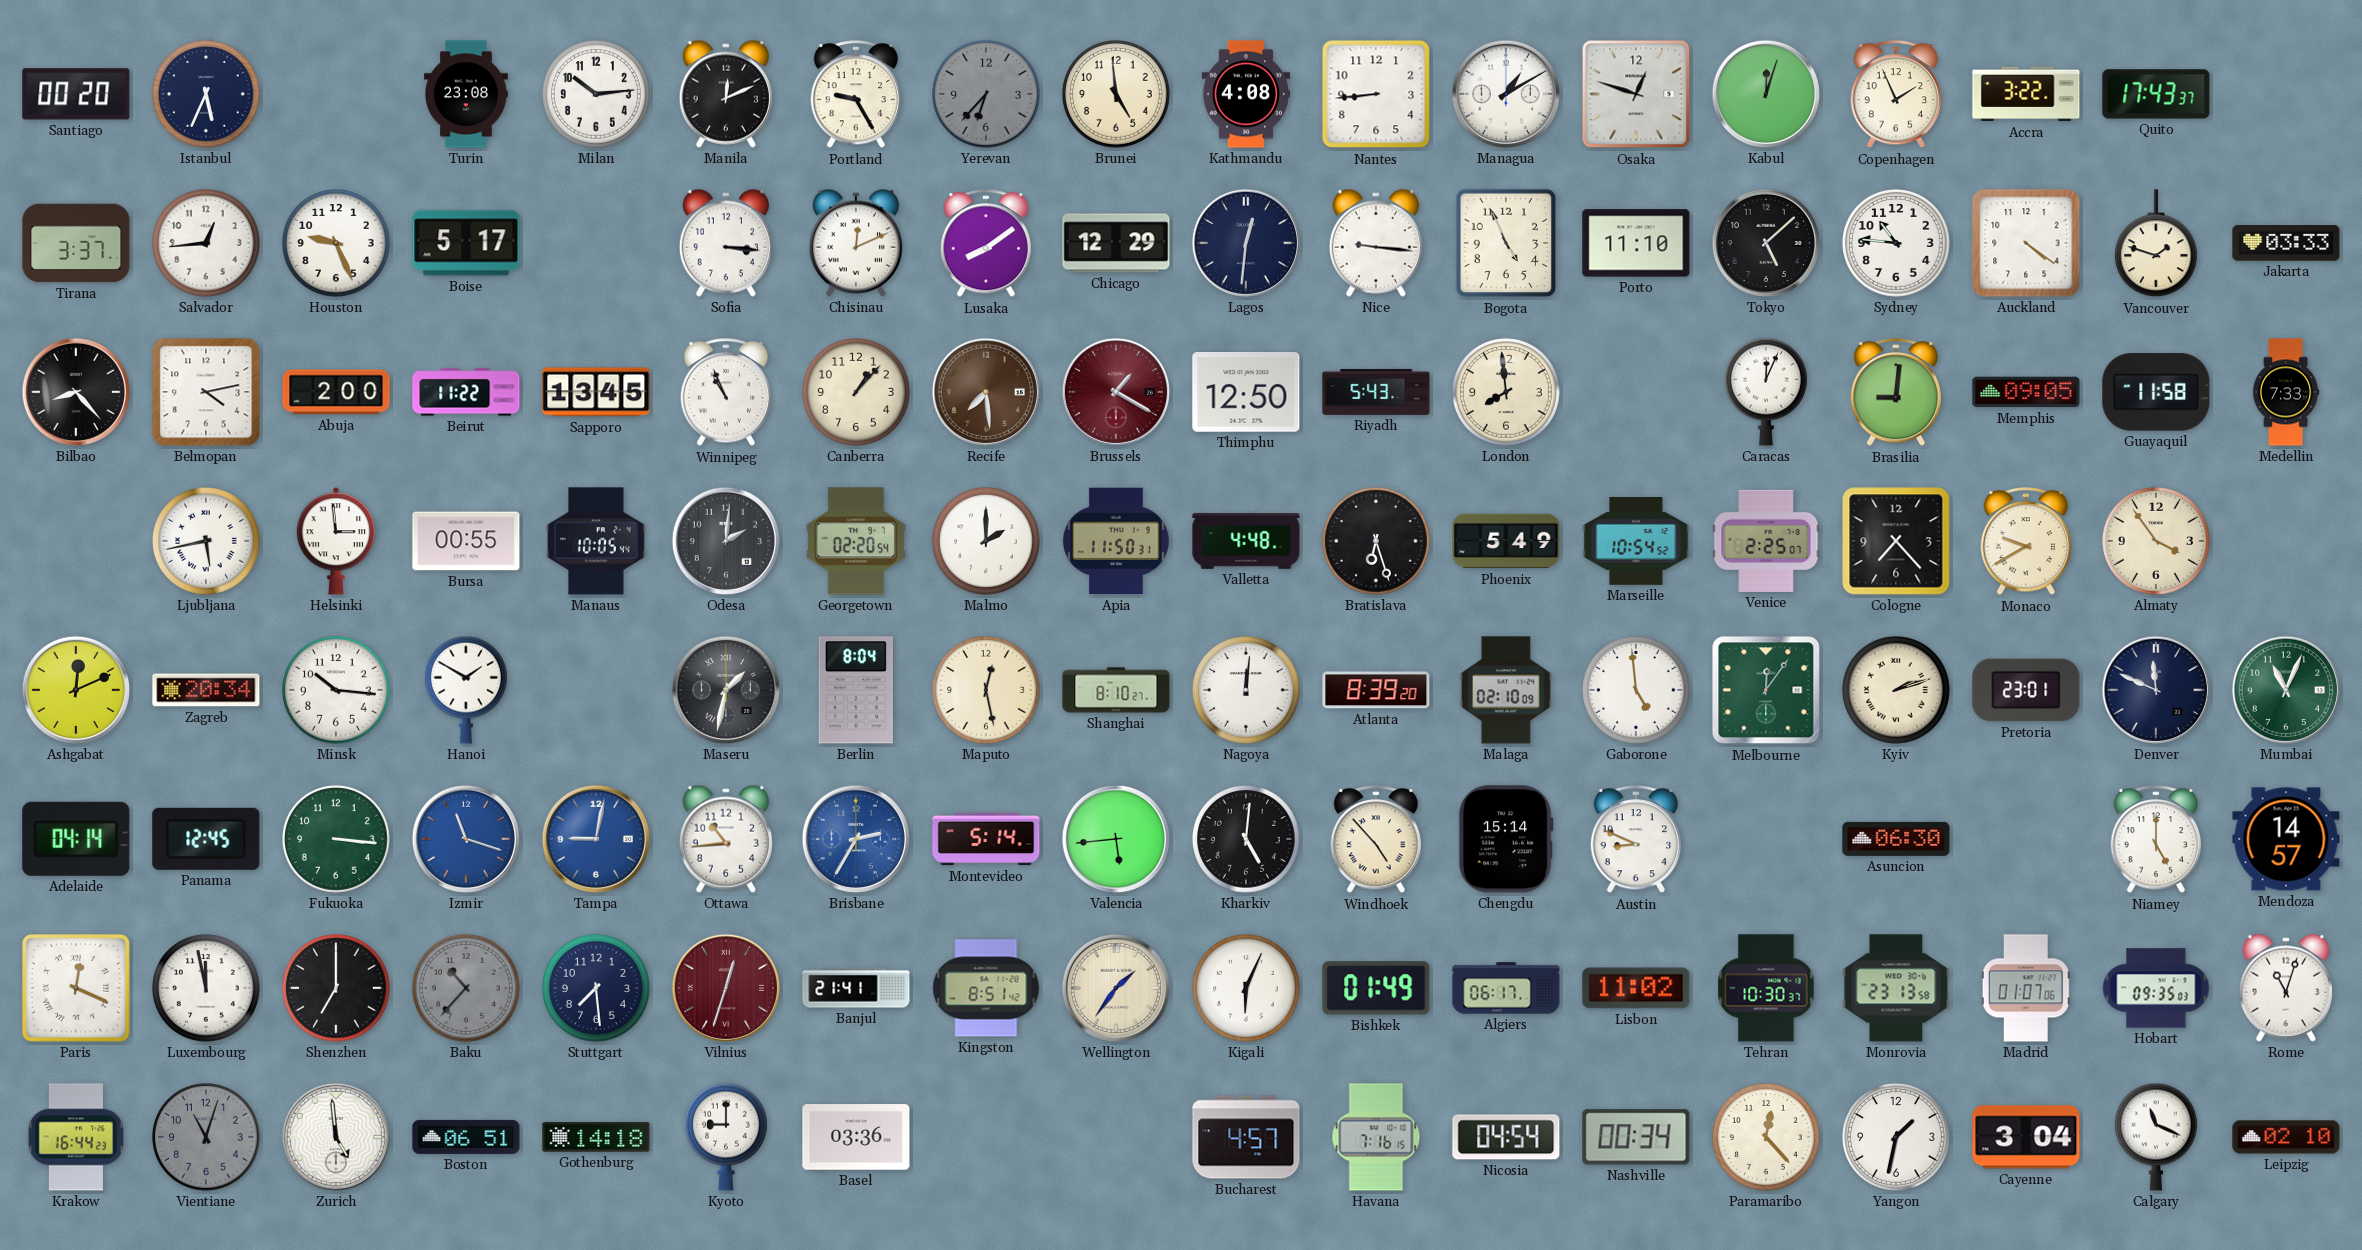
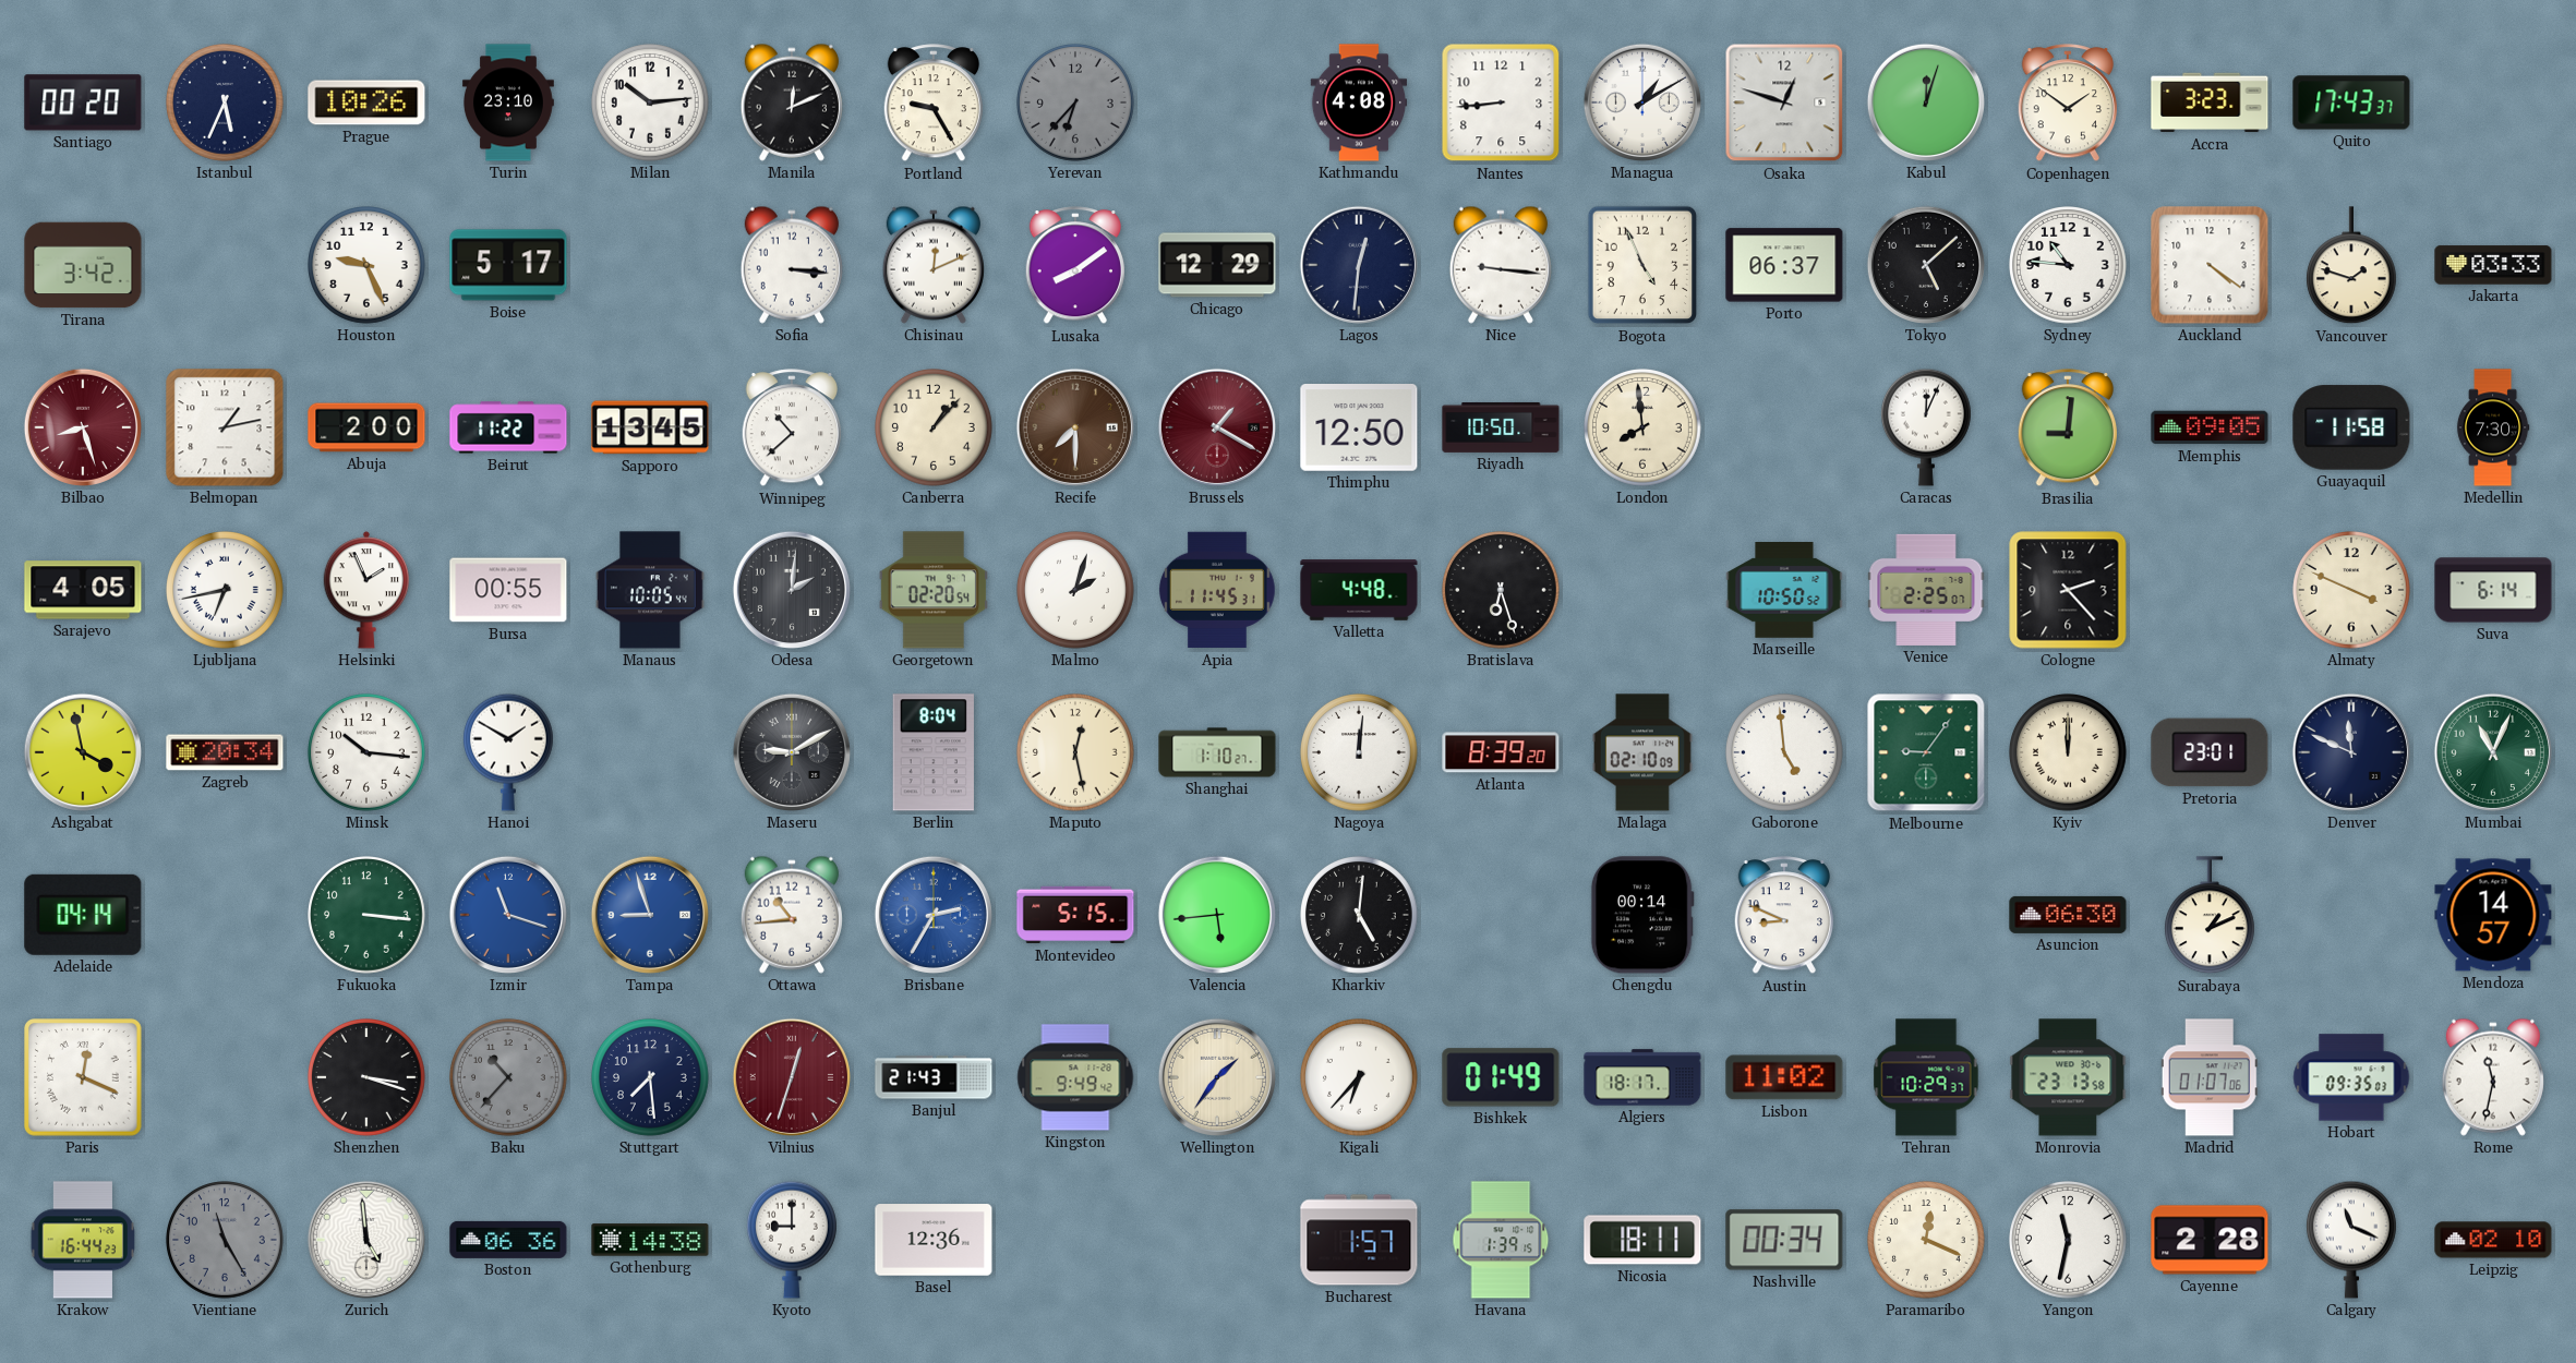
Prague: none -> 10:26
Turin: 23:08 -> 23:10
Brunei: 4:59 -> none
Copenhagen: 1:56 -> 1:51
Accra: 3:22 -> 3:23
Tirana: 3:37 -> 3:42
Salvador: 12:44 -> none
Porto: 11:10 -> 06:37
Bilbao: 8:23 -> 8:27
Bilbao dial: black -> burgundy
Belmopan: 4:13 -> 1:13
Winnipeg: 10:56 -> 10:38
Recife: 7:29 -> 7:30
Riyadh: 5:43 -> 10:50
Medellin: 7:33 -> 7:30
Sarajevo: none -> 4:05
Ljubljana: 5:43 -> 6:43
Helsinki: 2:59 -> 1:56
Malmo: 2:00 -> 2:03
Apia: 11:50 -> 11:45
Phoenix: 5:49 -> none
Marseille: 10:54 -> 10:50
Cologne: 7:23 -> 2:23
Monaco: 9:40 -> none
Almaty: 3:54 -> 3:49
Suva: none -> 6:14
Ashgabat: 12:11 -> 3:58
Maseru: 1:32 -> 9:10
Shanghai: 8:10 -> 1:10
Melbourne: 12:06 -> 9:06
Kyiv: 2:12 -> 12:00
Panama: 12:45 -> none
Tampa: 9:02 -> 8:57
Montevideo: 5:14 -> 5:15
Windhoek: 4:53 -> none
Chengdu: 15:14 -> 00:14
Surabaya: none -> 1:11
Niamey: 5:00 -> none
Luxembourg: 11:58 -> none
Shenzhen: 7:00 -> 3:18
Banjul: 21:41 -> 21:43
Kingston: 8:51 -> 9:49
Kigali: 6:04 -> 6:37
Algiers: 06:17 -> 18:17
Tehran: 10:30 -> 10:29
Rome: 11:03 -> 11:32
Vientiane: 11:03 -> 11:25
Boston: 06:51 -> 06:36
Gothenburg: 14:18 -> 14:38
Basel: 03:36 -> 12:36
Bucharest: 4:57 -> 1:57
Havana: 7:16 -> 1:39
Nicosia: 04:54 -> 18:11
Paramaribo: 12:23 -> 12:19
Yangon: 1:32 -> 11:32
Cayenne: 3:04 -> 2:28
